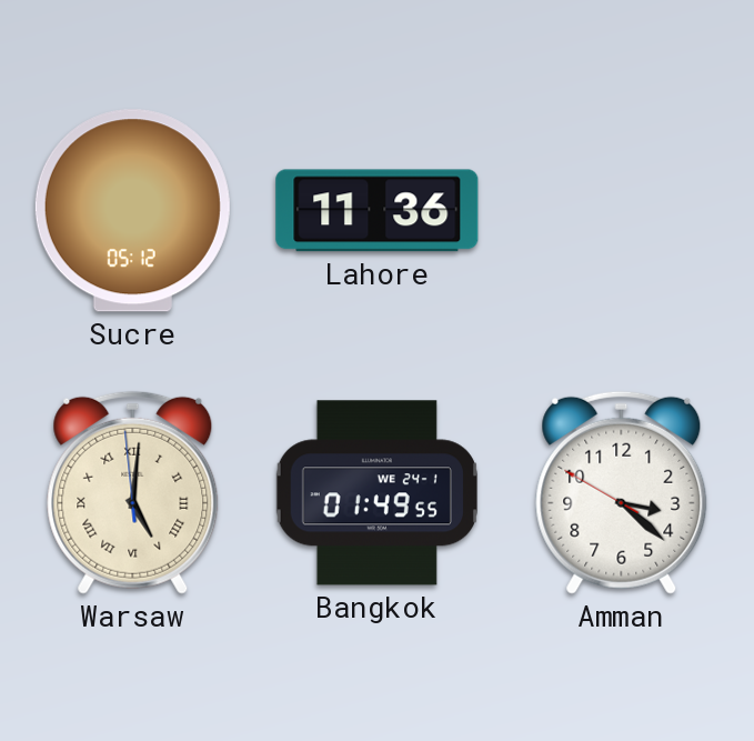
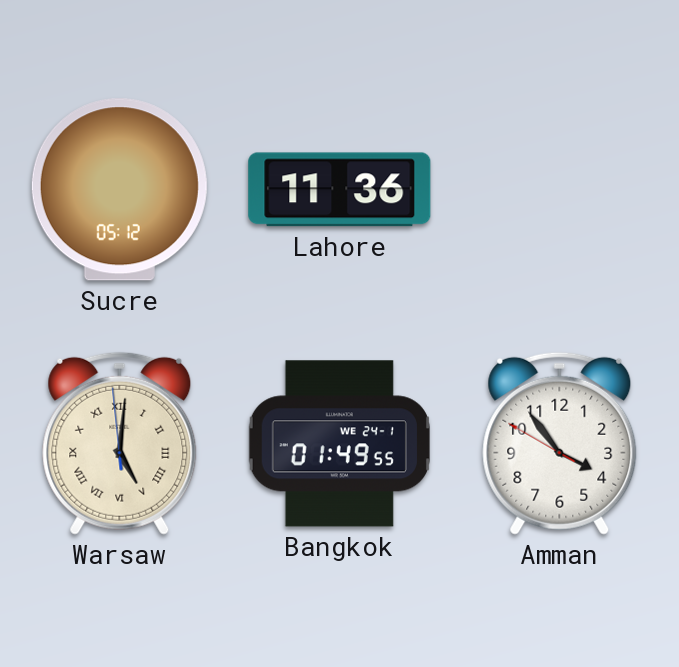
Amman: 3:21 -> 3:53
